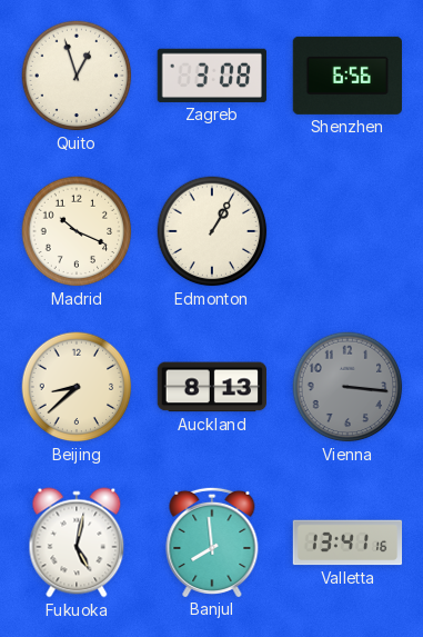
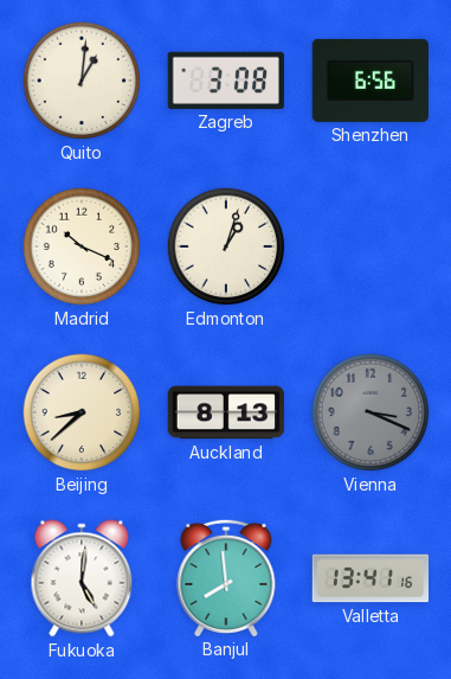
Quito: 12:57 -> 1:01
Edmonton: 1:05 -> 1:03
Vienna: 3:16 -> 3:19
Fukuoka: 5:02 -> 5:01
